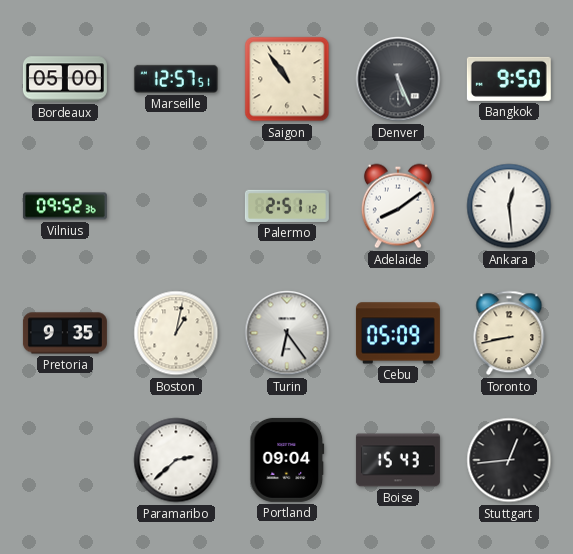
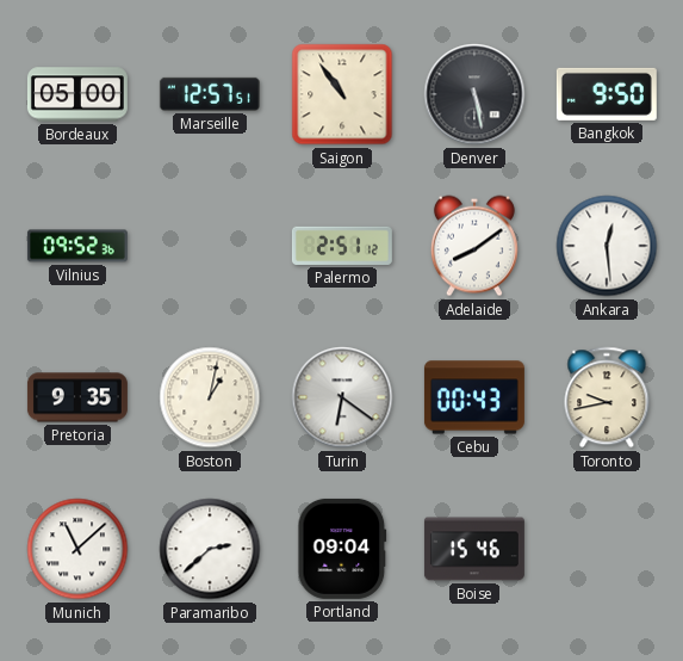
Denver: 5:26 -> 5:28
Turin: 6:24 -> 6:21
Cebu: 05:09 -> 00:43
Toronto: 8:43 -> 9:43
Munich: none -> 11:08
Boise: 15:43 -> 15:46
Stuttgart: 12:44 -> none
